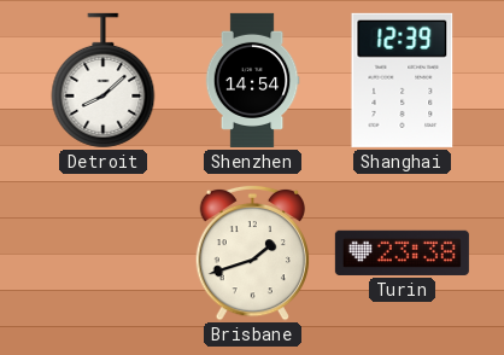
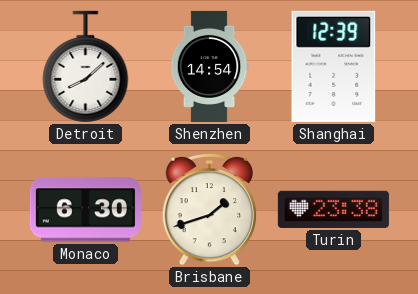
Monaco: none -> 6:30
